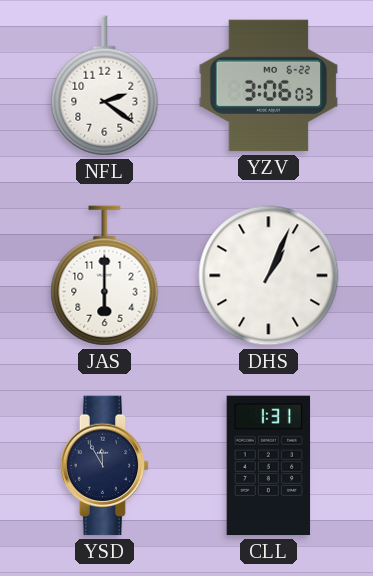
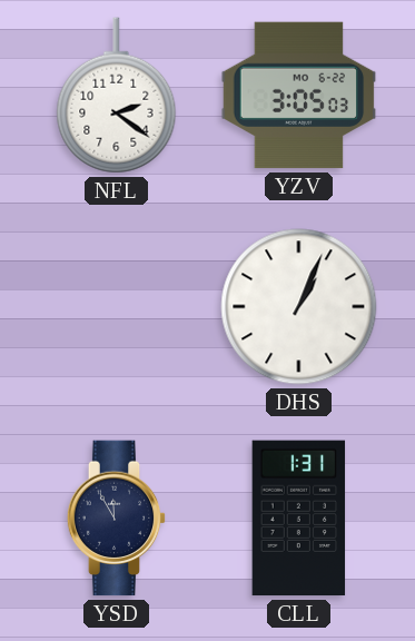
YZV: 3:06 -> 3:05
JAS: 6:00 -> none
